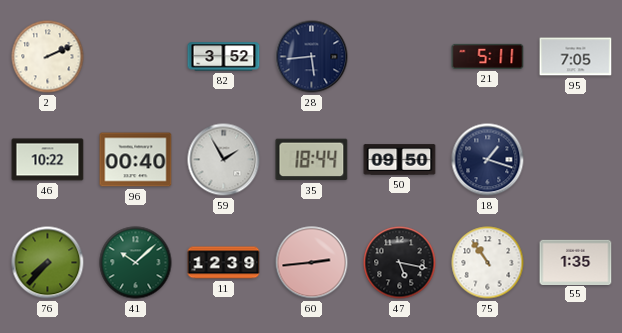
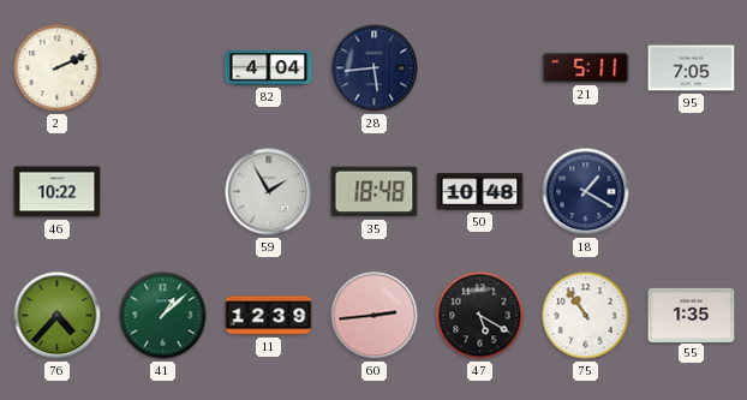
82: 3:52 -> 4:04
96: 00:40 -> none
35: 18:44 -> 18:48
50: 09:50 -> 10:48
18: 1:18 -> 1:20
76: 7:37 -> 4:37
41: 10:08 -> 1:08
47: 5:17 -> 5:20
